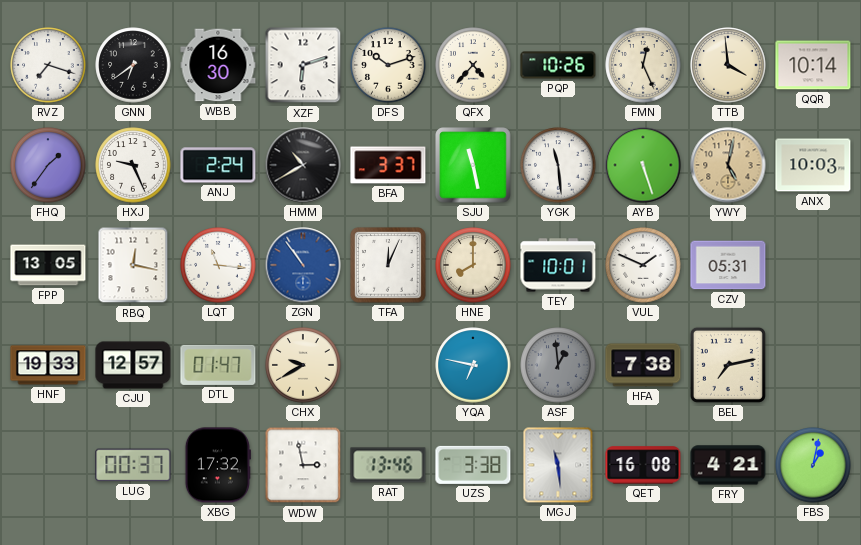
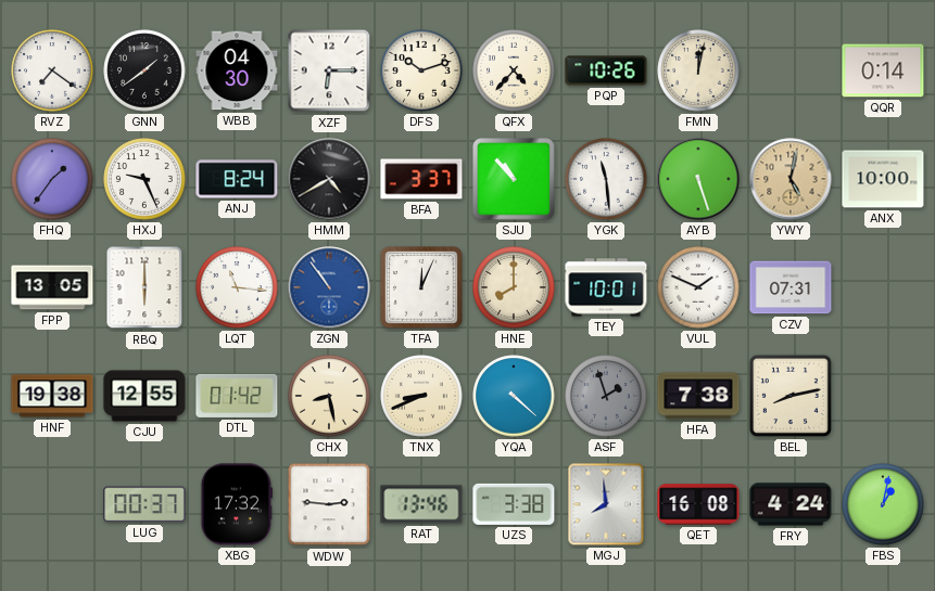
RVZ: 7:18 -> 7:21
GNN: 6:39 -> 1:39
WBB: 16:30 -> 04:30
XZF: 6:12 -> 6:15
FMN: 12:26 -> 12:02
TTB: 3:59 -> none
QQR: 10:14 -> 0:14
ANJ: 2:24 -> 8:24
HMM: 10:40 -> 4:40
SJU: 11:28 -> 10:53
ANX: 10:03 -> 10:00
RBQ: 12:17 -> 6:00
CZV: 05:31 -> 07:31
HNF: 19:33 -> 19:38
CJU: 12:57 -> 12:55
DTL: 01:47 -> 01:42
CHX: 9:40 -> 8:28
TNX: none -> 8:41
YQA: 6:47 -> 4:22
ASF: 12:59 -> 1:57
BEL: 7:13 -> 8:13
WDW: 2:58 -> 2:46
MGJ: 11:29 -> 7:59
FRY: 4:21 -> 4:24
